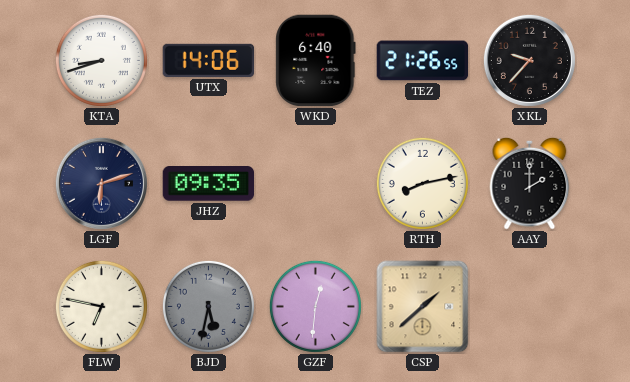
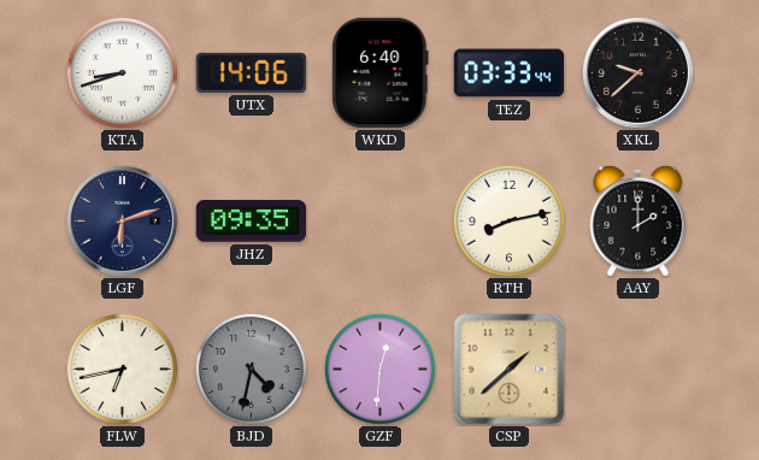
TEZ: 21:26 -> 03:33
XKL: 9:37 -> 9:38
FLW: 6:47 -> 6:43
BJD: 5:32 -> 4:32
